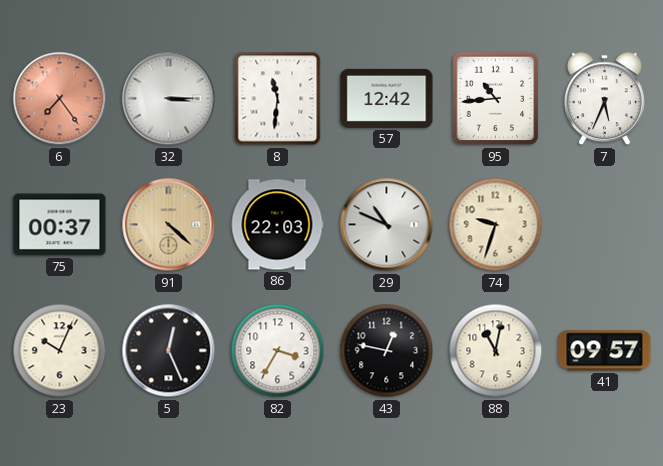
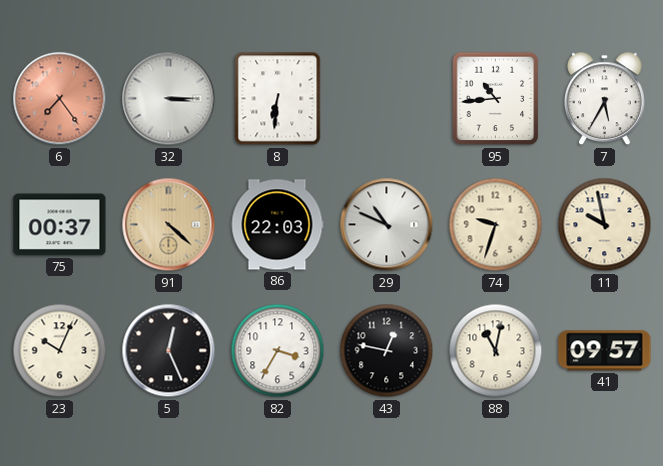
8: 11:31 -> 6:31
57: 12:42 -> none
7: 5:34 -> 5:35
11: none -> 9:58
